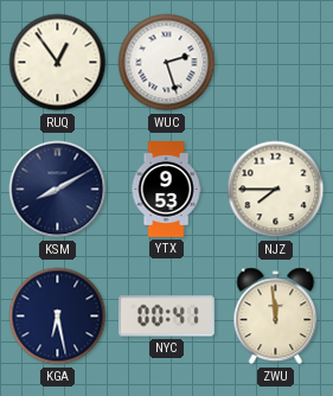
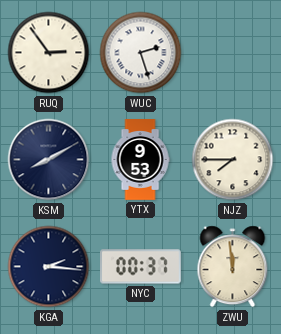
RUQ: 12:54 -> 2:54
KGA: 6:28 -> 2:16
NYC: 00:41 -> 00:37
